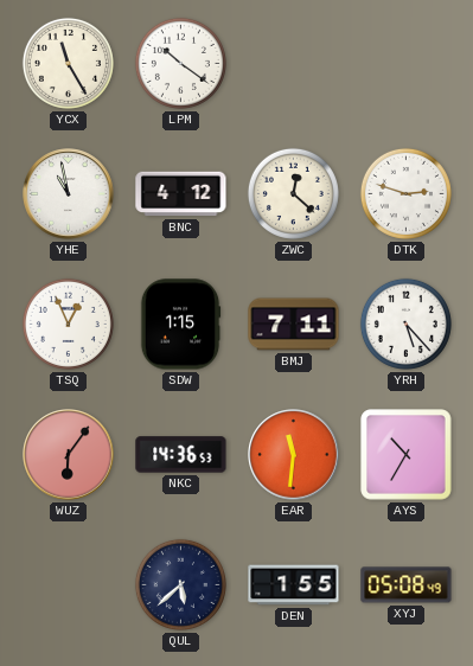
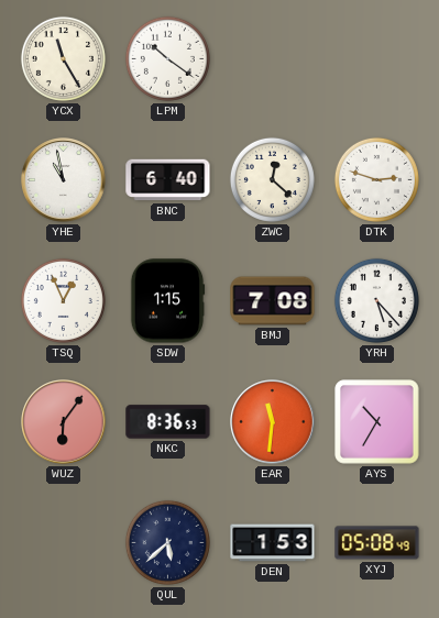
BNC: 4:12 -> 6:40
BMJ: 7:11 -> 7:08
NKC: 14:36 -> 8:36
DEN: 1:55 -> 1:53
